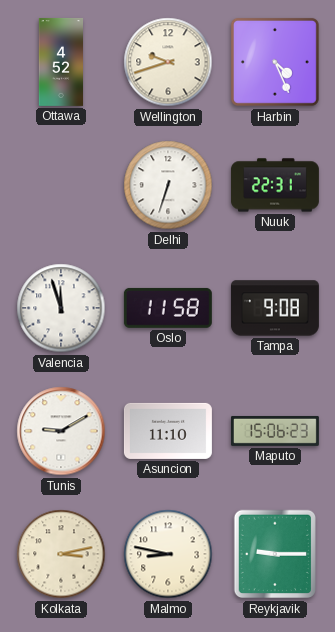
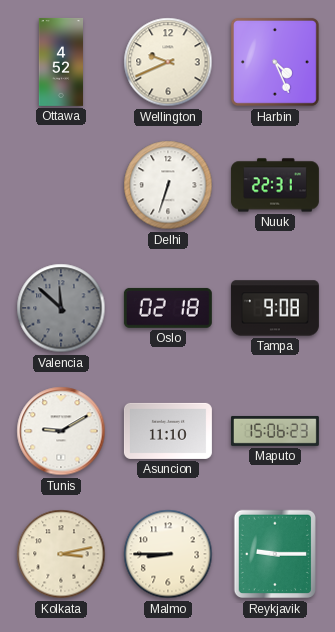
Wellington: 9:42 -> 9:41
Valencia: 11:57 -> 11:52
Valencia dial: white -> grey
Oslo: 11:58 -> 02:18
Malmo: 8:47 -> 8:45
